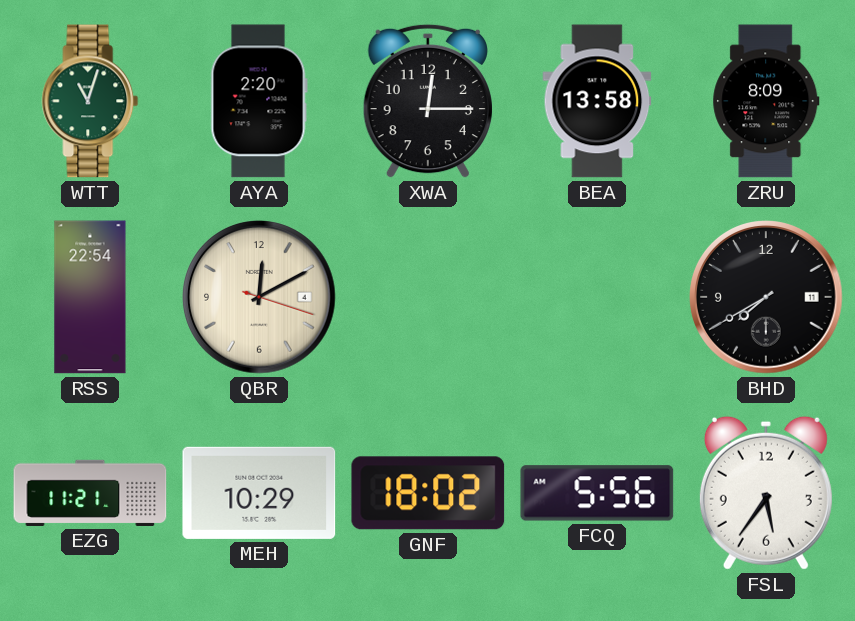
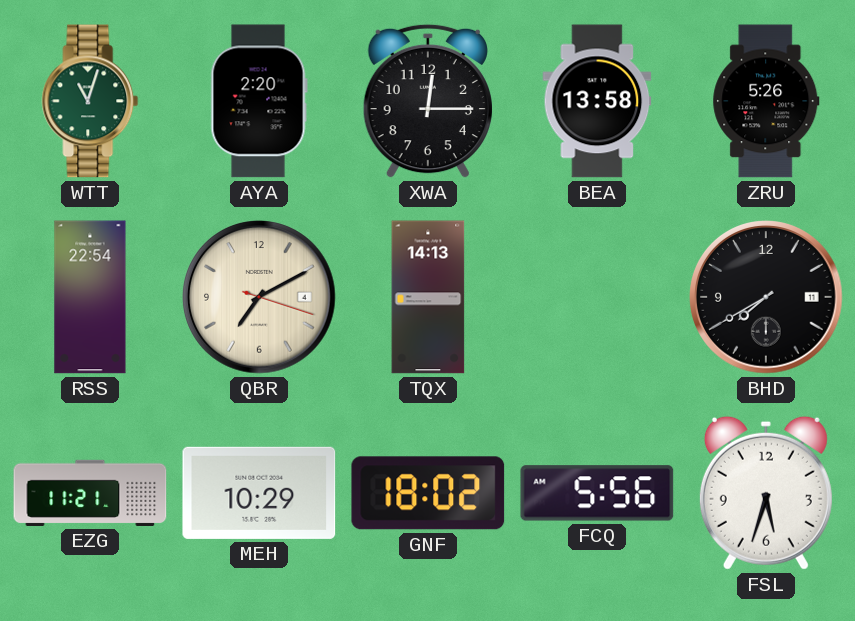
ZRU: 8:09 -> 5:26
QBR: 12:10 -> 7:10
TQX: none -> 14:13
FSL: 5:36 -> 5:33
